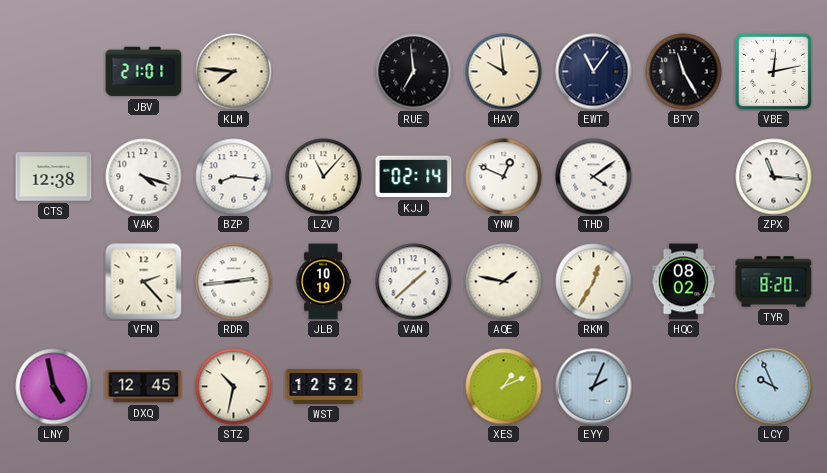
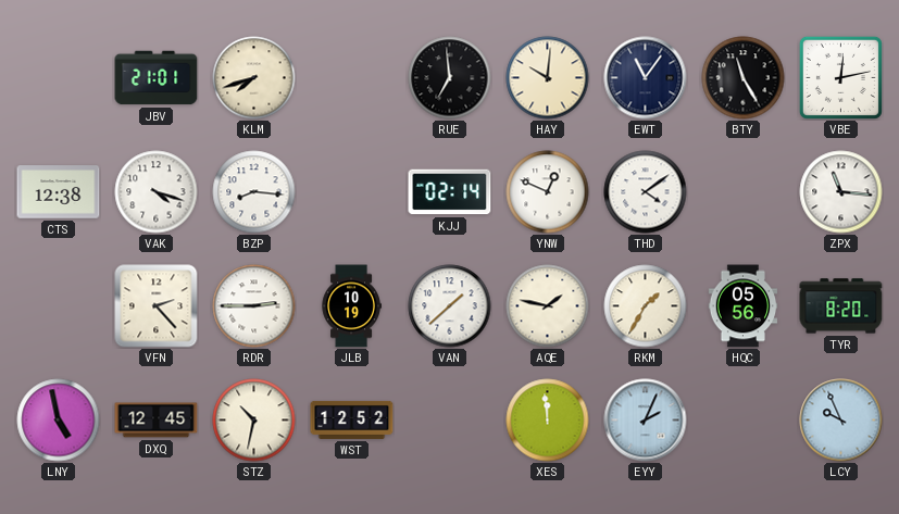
KLM: 7:46 -> 7:42
HAY: 9:59 -> 10:01
LZV: 11:07 -> none
RDR: 2:44 -> 2:45
RKM: 12:35 -> 1:35
HQC: 08:02 -> 05:56
XES: 1:11 -> 11:59
